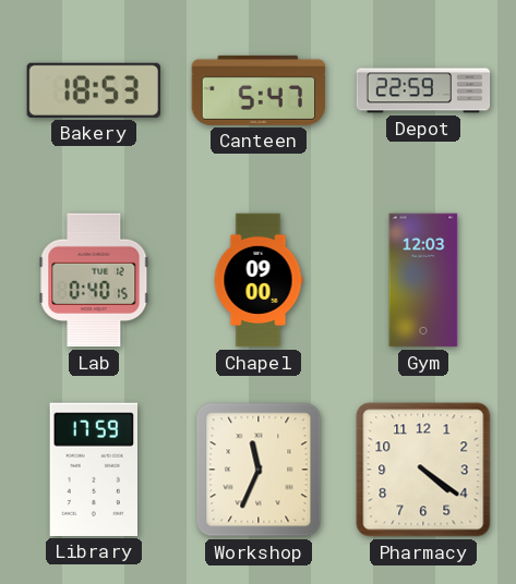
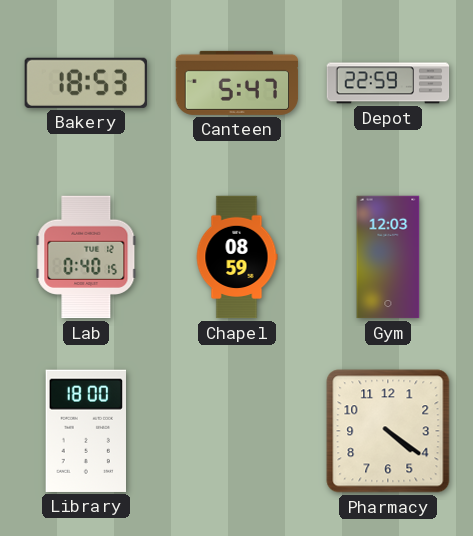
Chapel: 09:00 -> 08:59
Library: 17:59 -> 18:00
Workshop: 11:34 -> none
